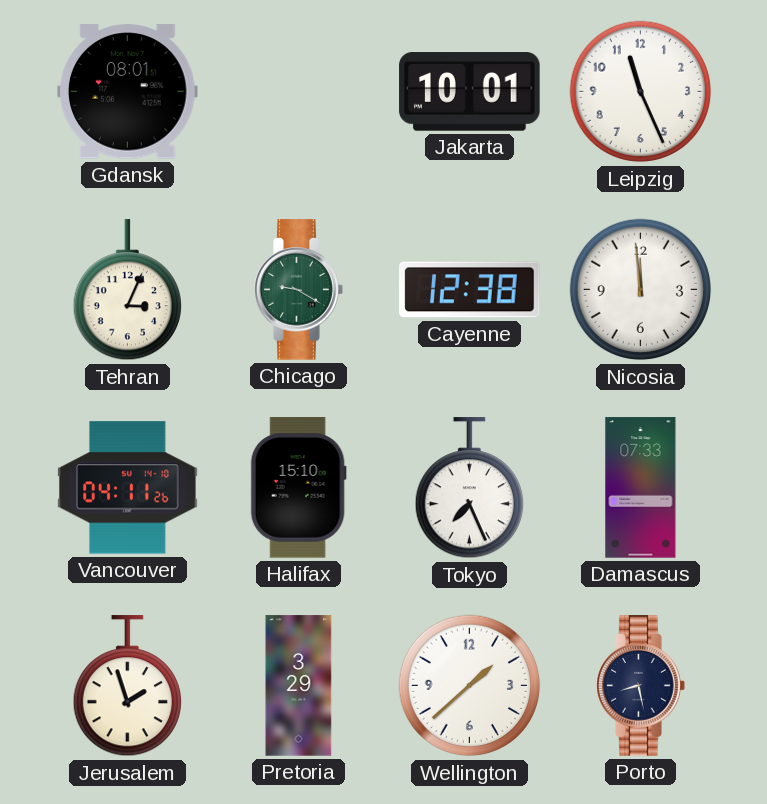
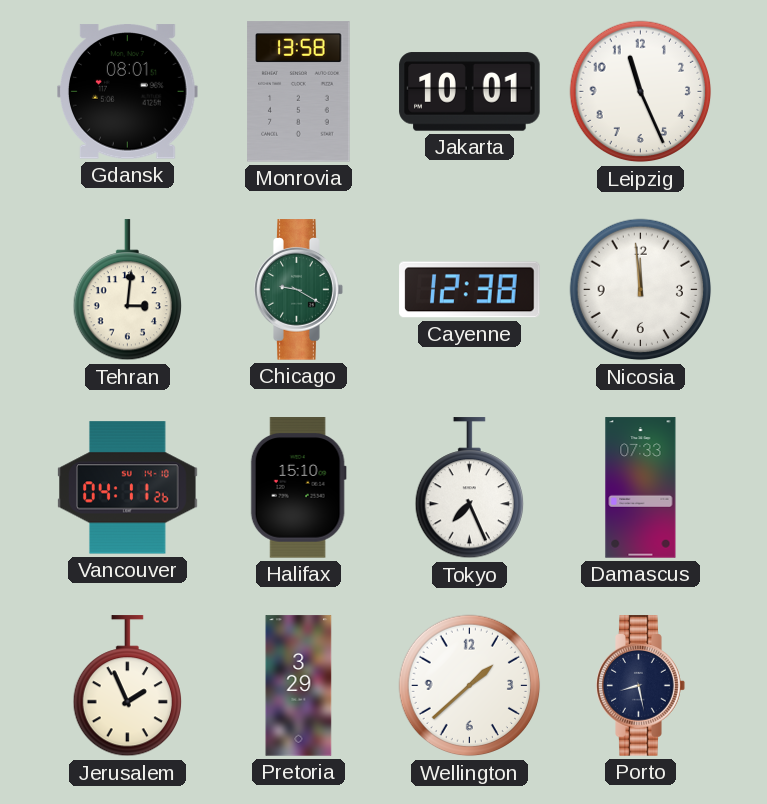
Monrovia: none -> 13:58
Tehran: 3:04 -> 3:01
Jerusalem: 1:57 -> 1:56
